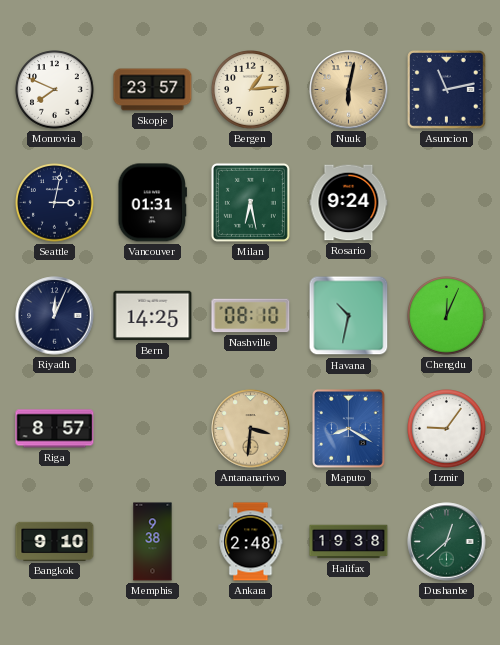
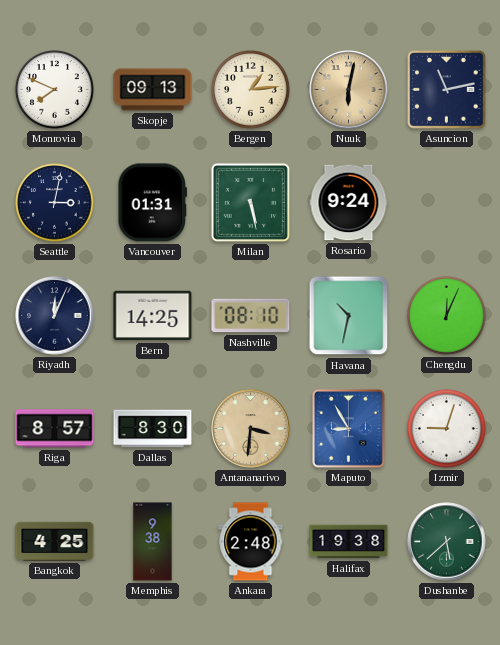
Skopje: 23:57 -> 09:13
Milan: 6:28 -> 5:28
Dallas: none -> 8:30
Maputo: 8:20 -> 8:55
Izmir: 9:06 -> 9:03
Bangkok: 9:10 -> 4:25
Dushanbe: 12:38 -> 5:38
